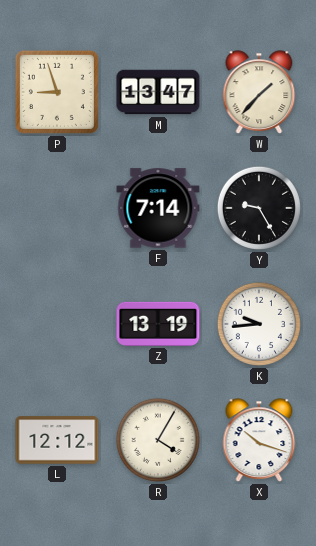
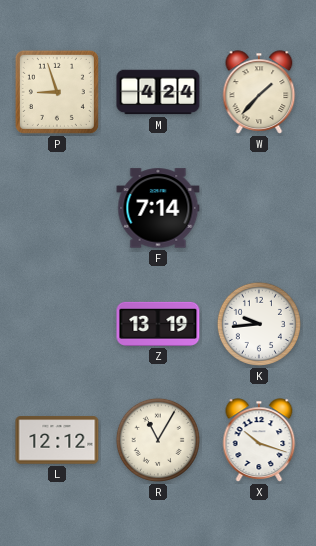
M: 13:47 -> 4:24
Y: 9:25 -> none
R: 4:05 -> 11:05
